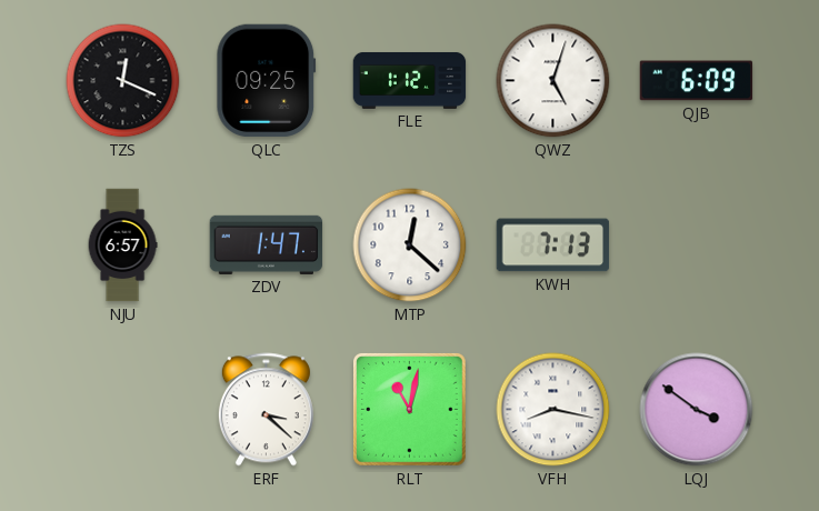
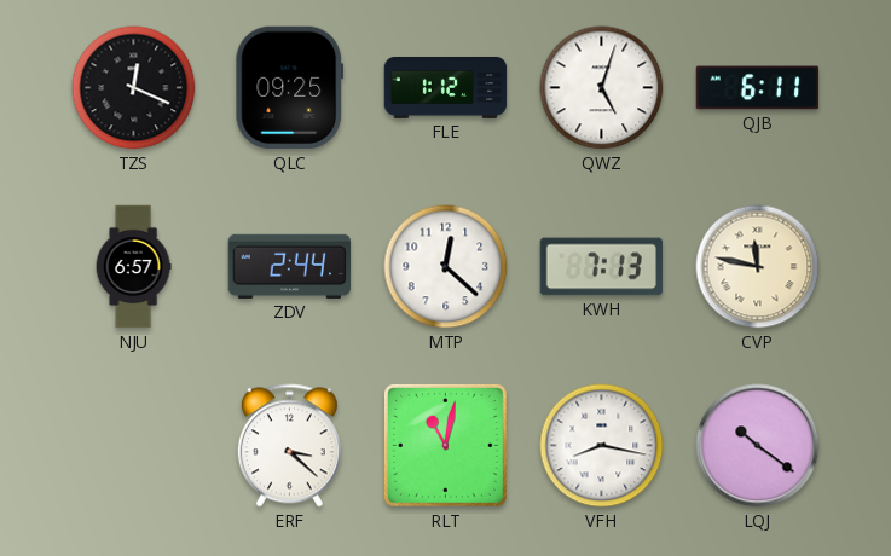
QJB: 6:09 -> 6:11
ZDV: 1:47 -> 2:44
CVP: none -> 11:47
LQJ: 3:51 -> 10:21
